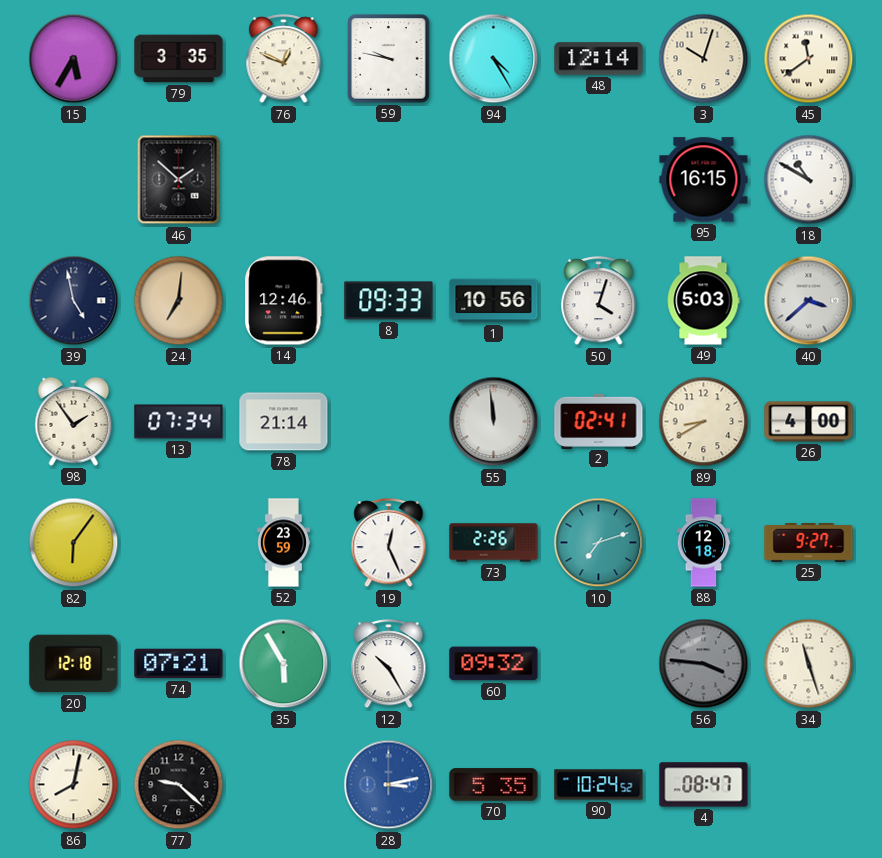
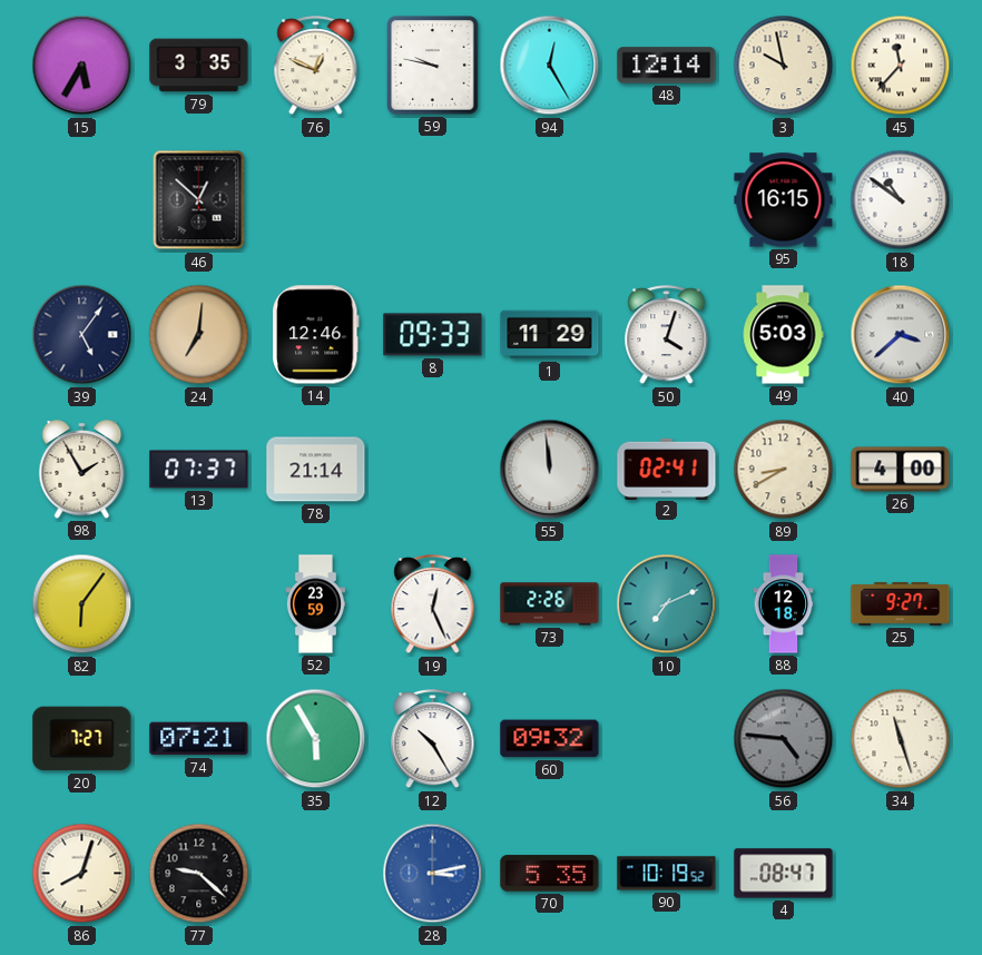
94: 4:25 -> 12:25
3: 10:03 -> 9:58
45: 11:39 -> 11:37
46: 1:52 -> 12:52
18: 10:50 -> 10:51
39: 4:58 -> 5:06
1: 10:56 -> 11:29
98: 1:54 -> 1:55
13: 07:34 -> 07:37
10: 7:12 -> 7:11
20: 12:18 -> 7:27
56: 3:46 -> 4:46
86: 8:02 -> 8:03
90: 10:24 -> 10:19
